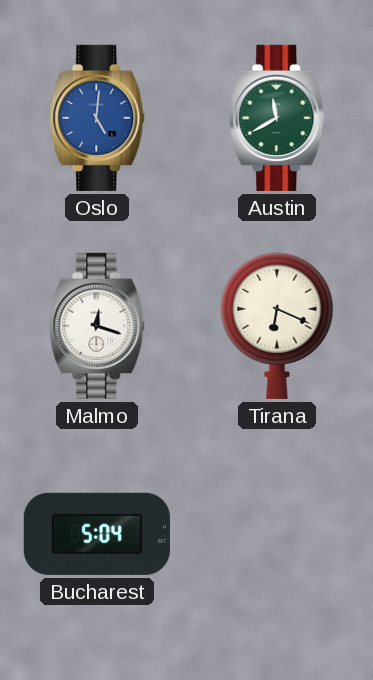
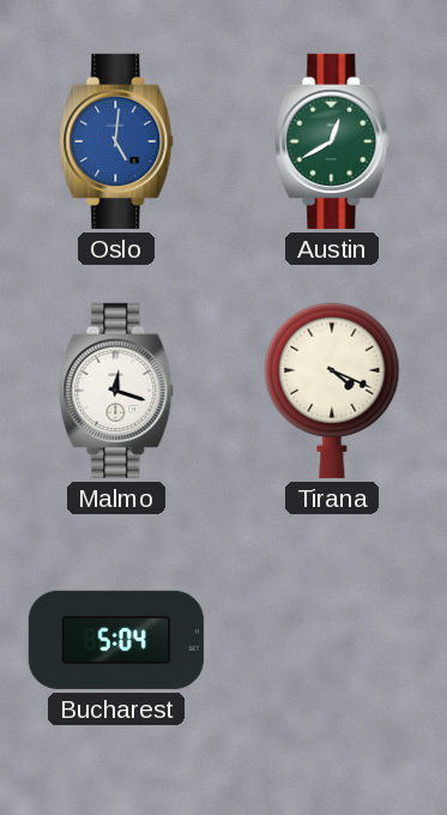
Austin: 11:40 -> 12:40
Tirana: 6:19 -> 4:19
